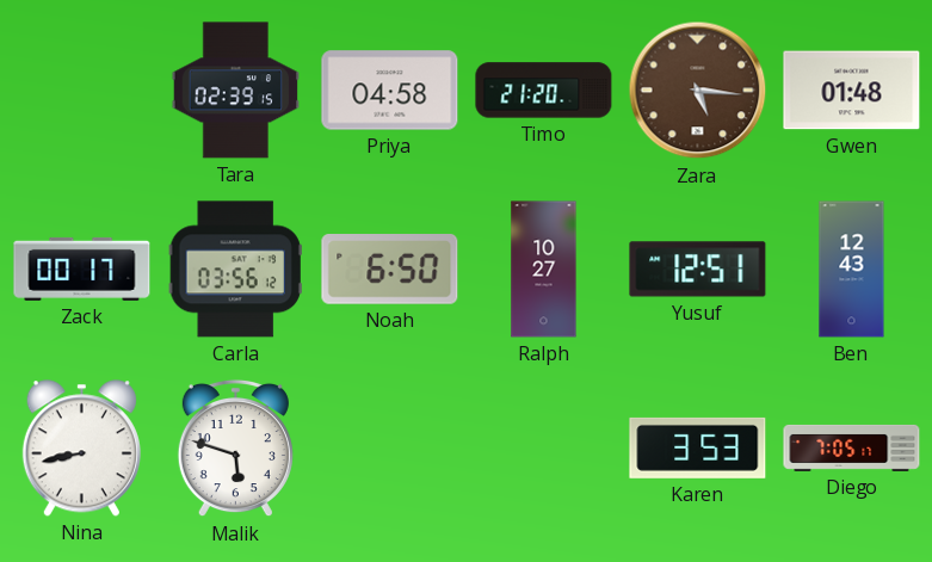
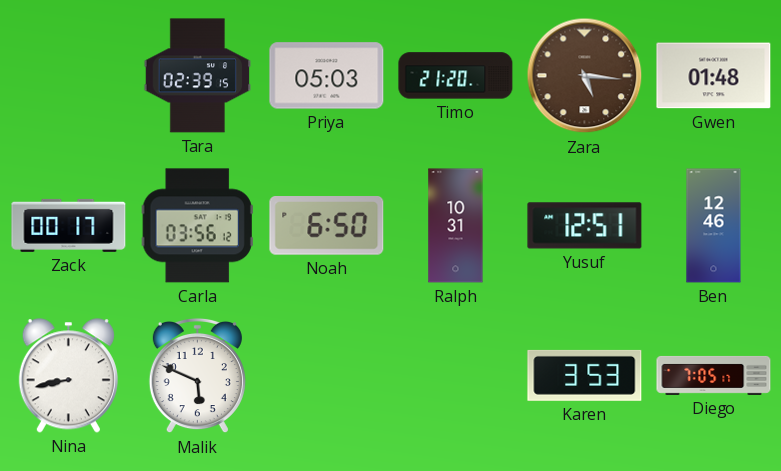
Priya: 04:58 -> 05:03
Ralph: 10:27 -> 10:31
Ben: 12:43 -> 12:46
Malik: 5:48 -> 5:49
